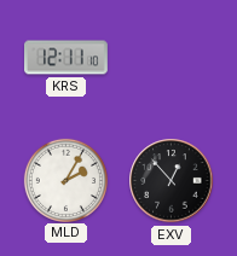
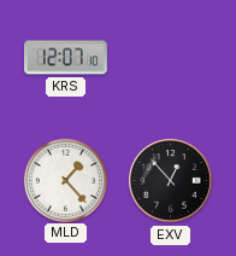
KRS: 12:11 -> 12:07
MLD: 2:05 -> 1:23
